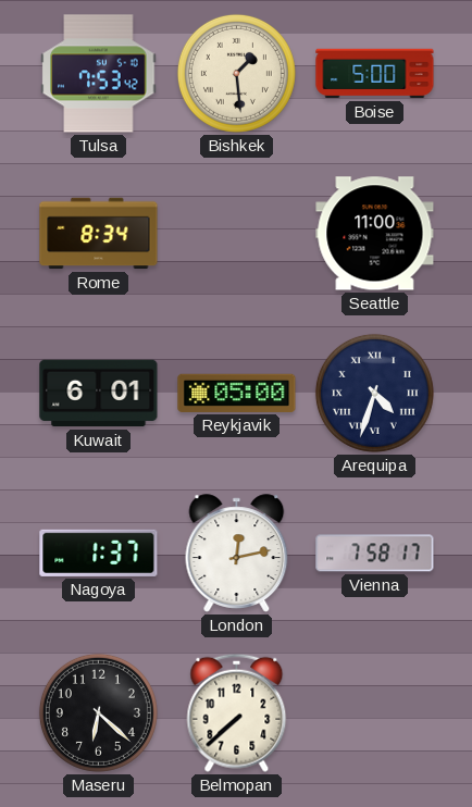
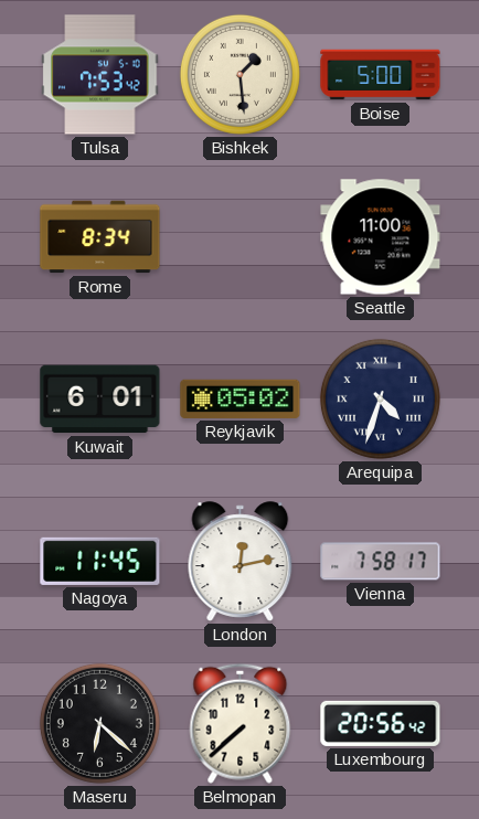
Reykjavik: 05:00 -> 05:02
Nagoya: 1:37 -> 11:45
Luxembourg: none -> 20:56
